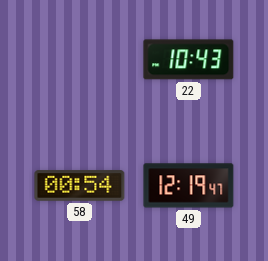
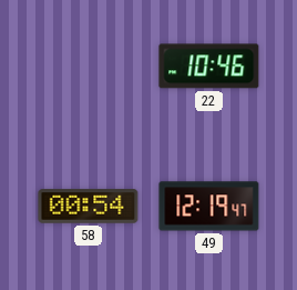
22: 10:43 -> 10:46
